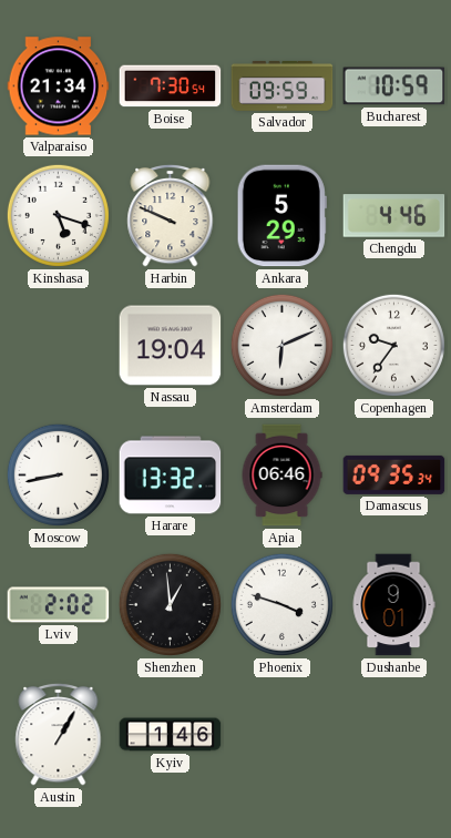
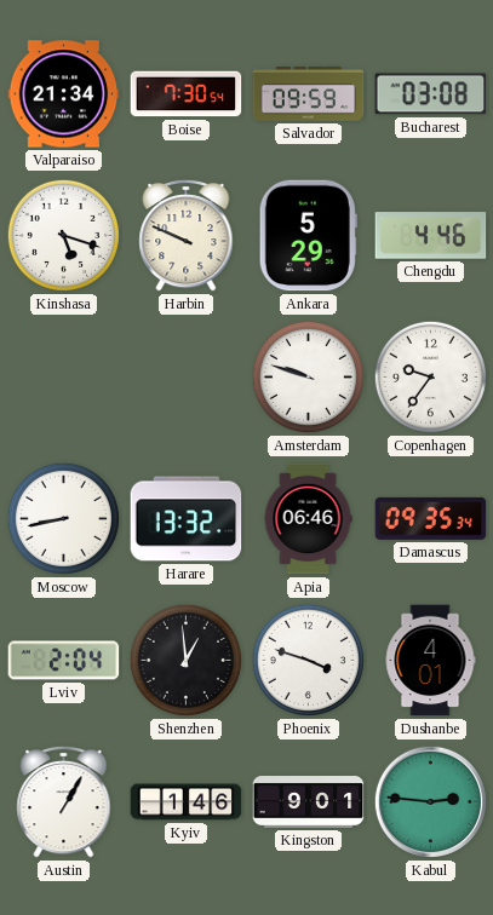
Bucharest: 10:59 -> 03:08
Nassau: 19:04 -> none
Amsterdam: 6:11 -> 9:48
Lviv: 2:02 -> 2:04
Dushanbe: 9:01 -> 4:01
Kingston: none -> 9:01
Kabul: none -> 2:46
